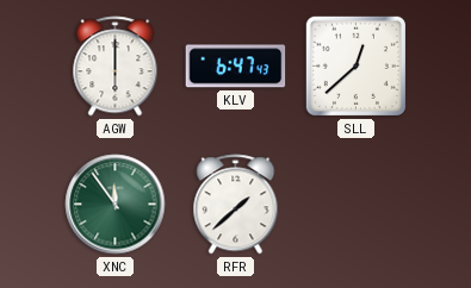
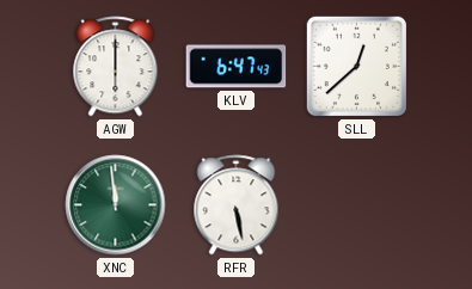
XNC: 11:54 -> 11:59
RFR: 1:38 -> 5:28
